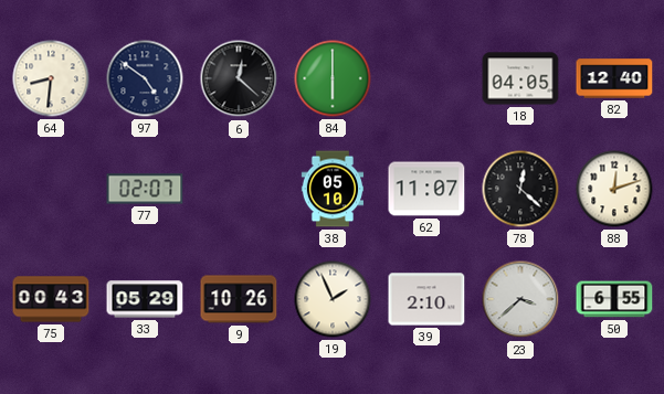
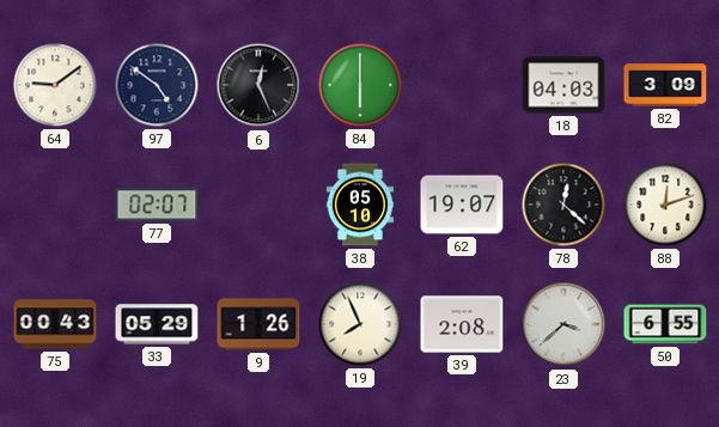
64: 8:31 -> 9:09
6: 12:22 -> 12:26
18: 04:05 -> 04:03
82: 12:40 -> 3:09
62: 11:07 -> 19:07
9: 10:26 -> 1:26
19: 1:56 -> 7:56
39: 2:10 -> 2:08
